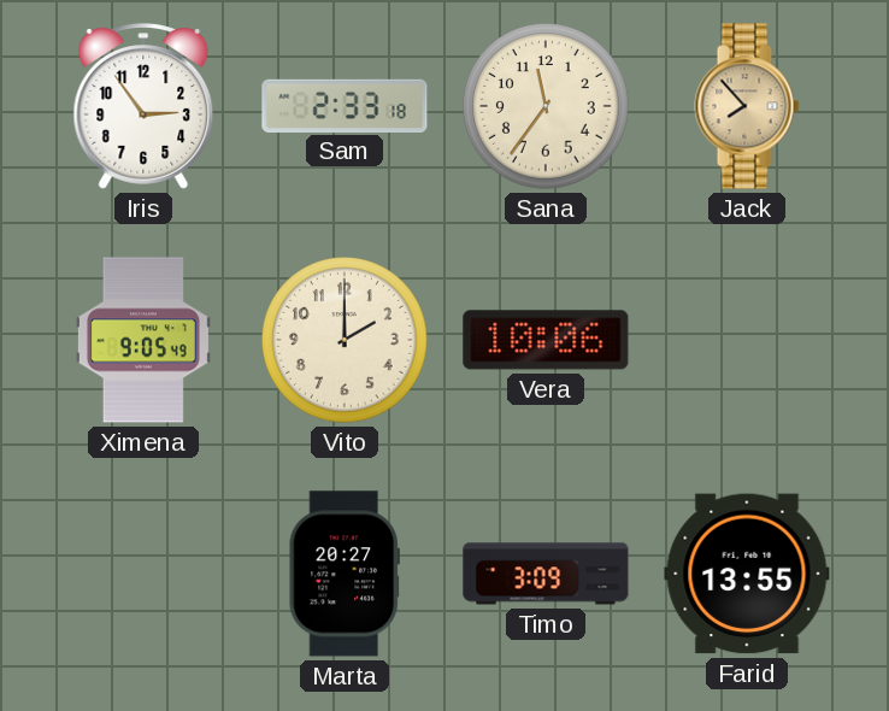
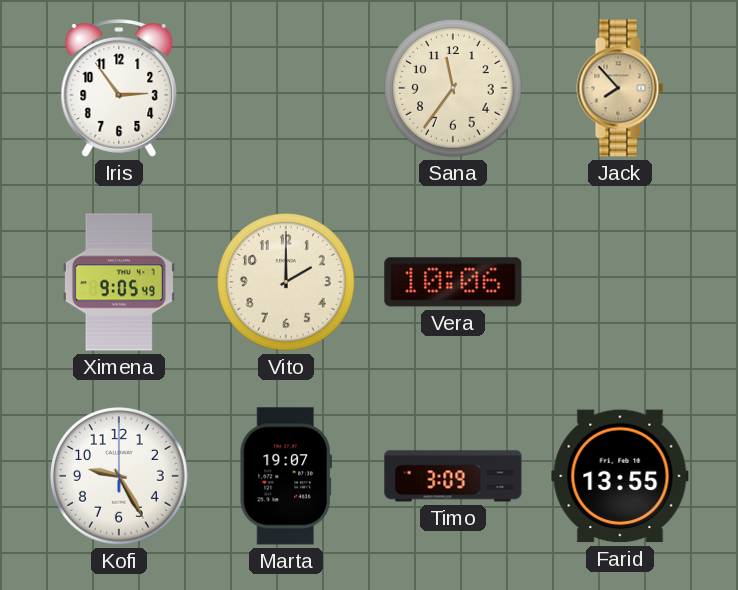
Sam: 2:33 -> none
Kofi: none -> 9:25
Marta: 20:27 -> 19:07
